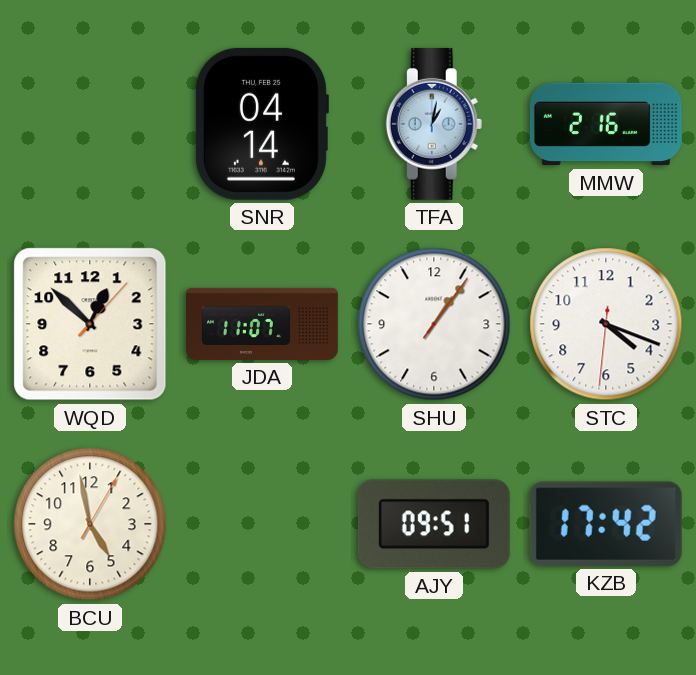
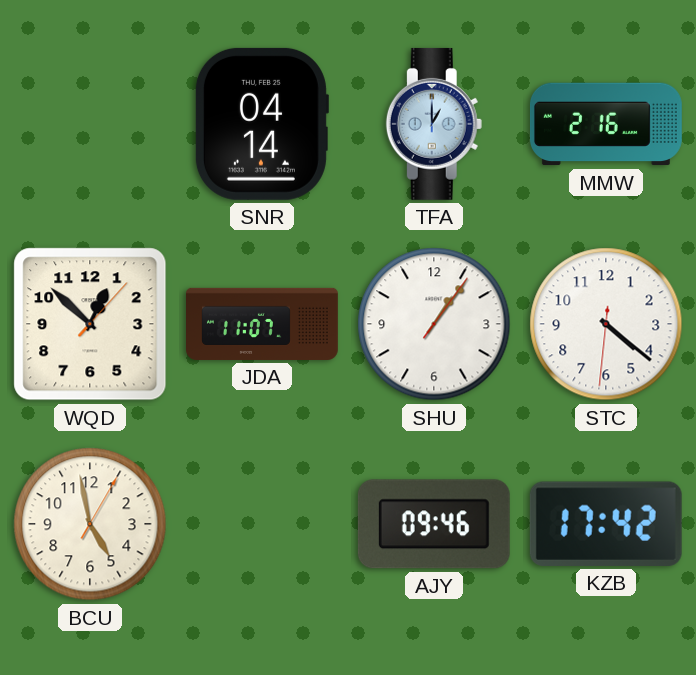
TFA: 1:02 -> 1:00
STC: 4:18 -> 4:21
AJY: 09:51 -> 09:46
